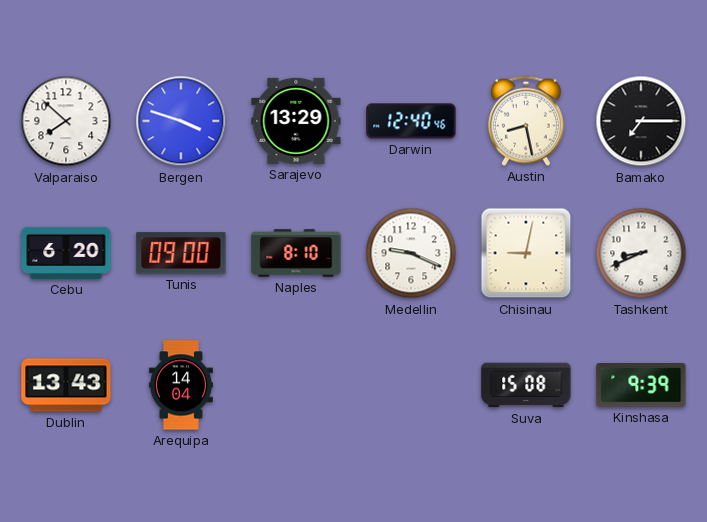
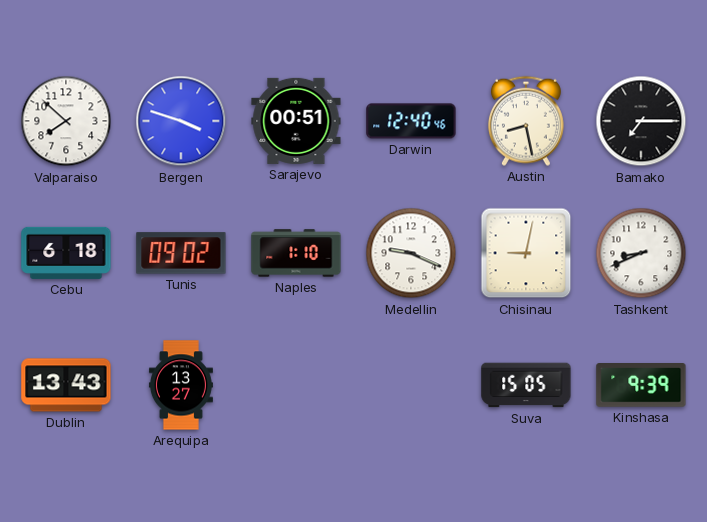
Sarajevo: 13:29 -> 00:51
Cebu: 6:20 -> 6:18
Tunis: 09:00 -> 09:02
Naples: 8:10 -> 1:10
Arequipa: 14:04 -> 13:27
Suva: 15:08 -> 15:05
